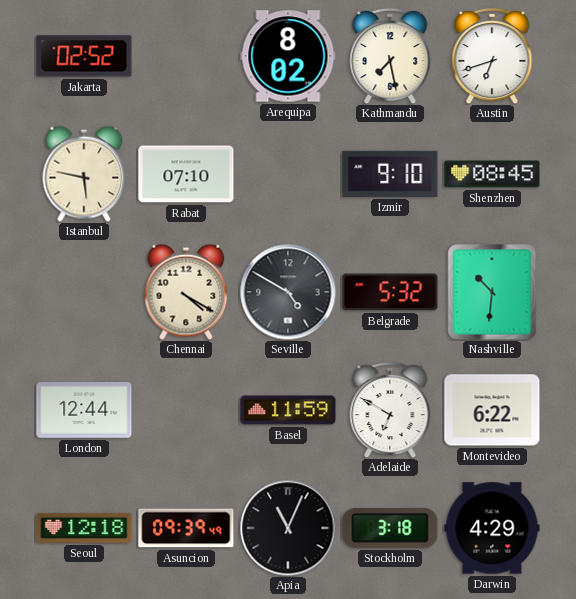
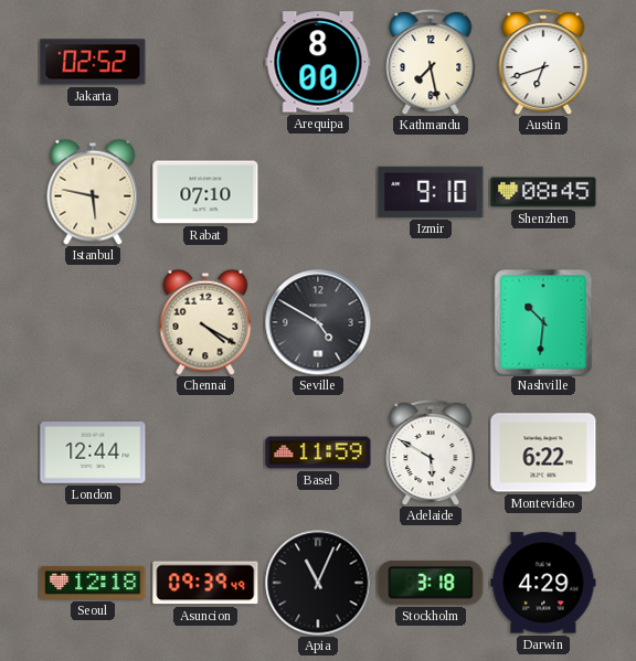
Arequipa: 8:02 -> 8:00
Belgrade: 5:32 -> none
Adelaide: 6:50 -> 5:50
